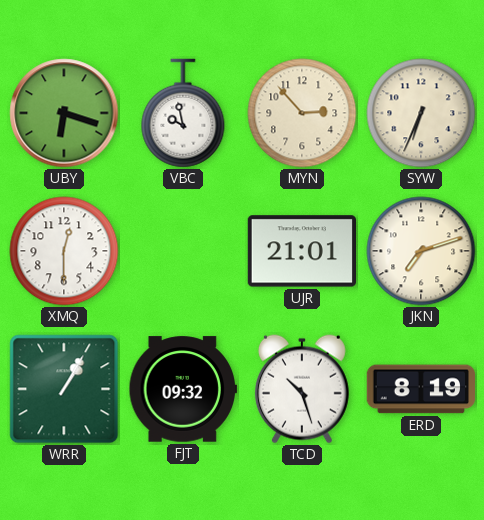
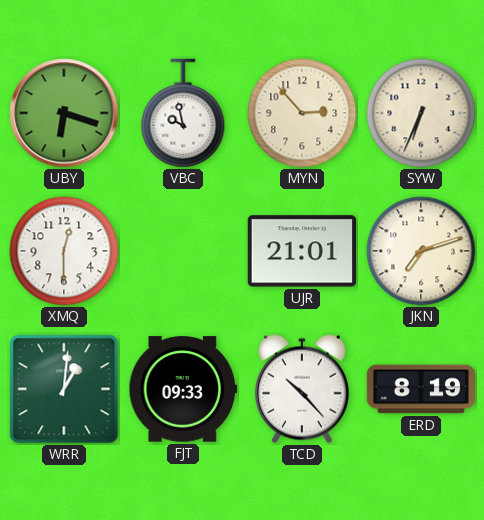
WRR: 1:05 -> 1:01
FJT: 09:32 -> 09:33
TCD: 10:27 -> 10:23
